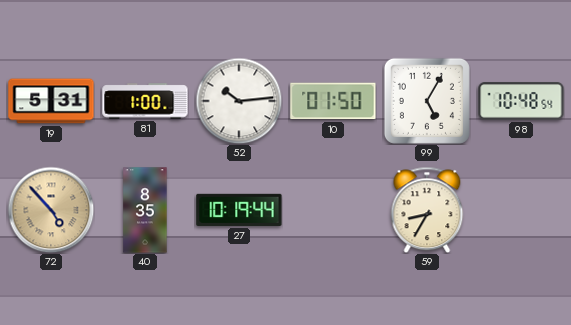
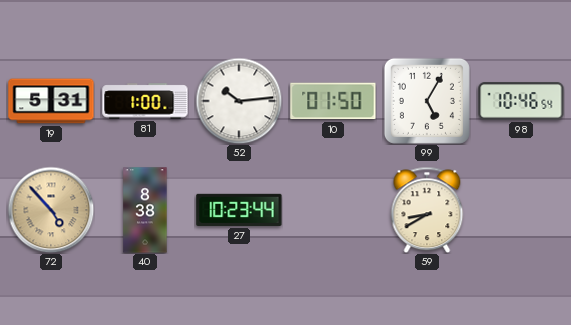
98: 10:48 -> 10:46
40: 8:35 -> 8:38
27: 10:19 -> 10:23
59: 8:35 -> 8:40
